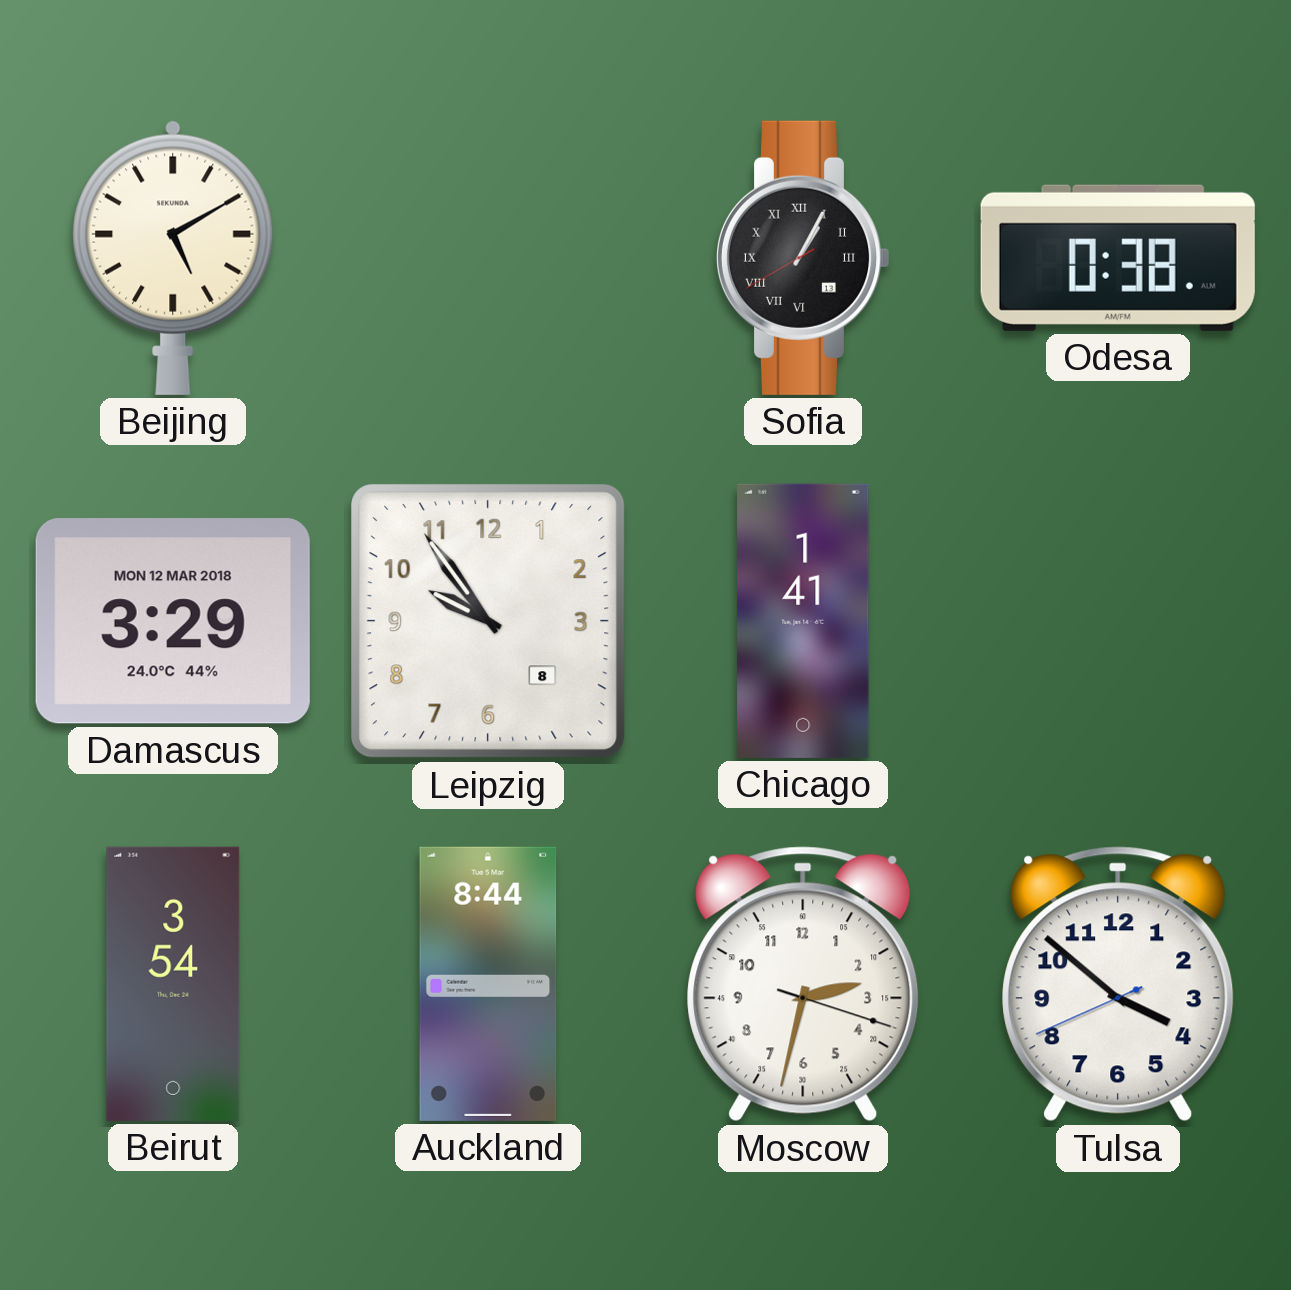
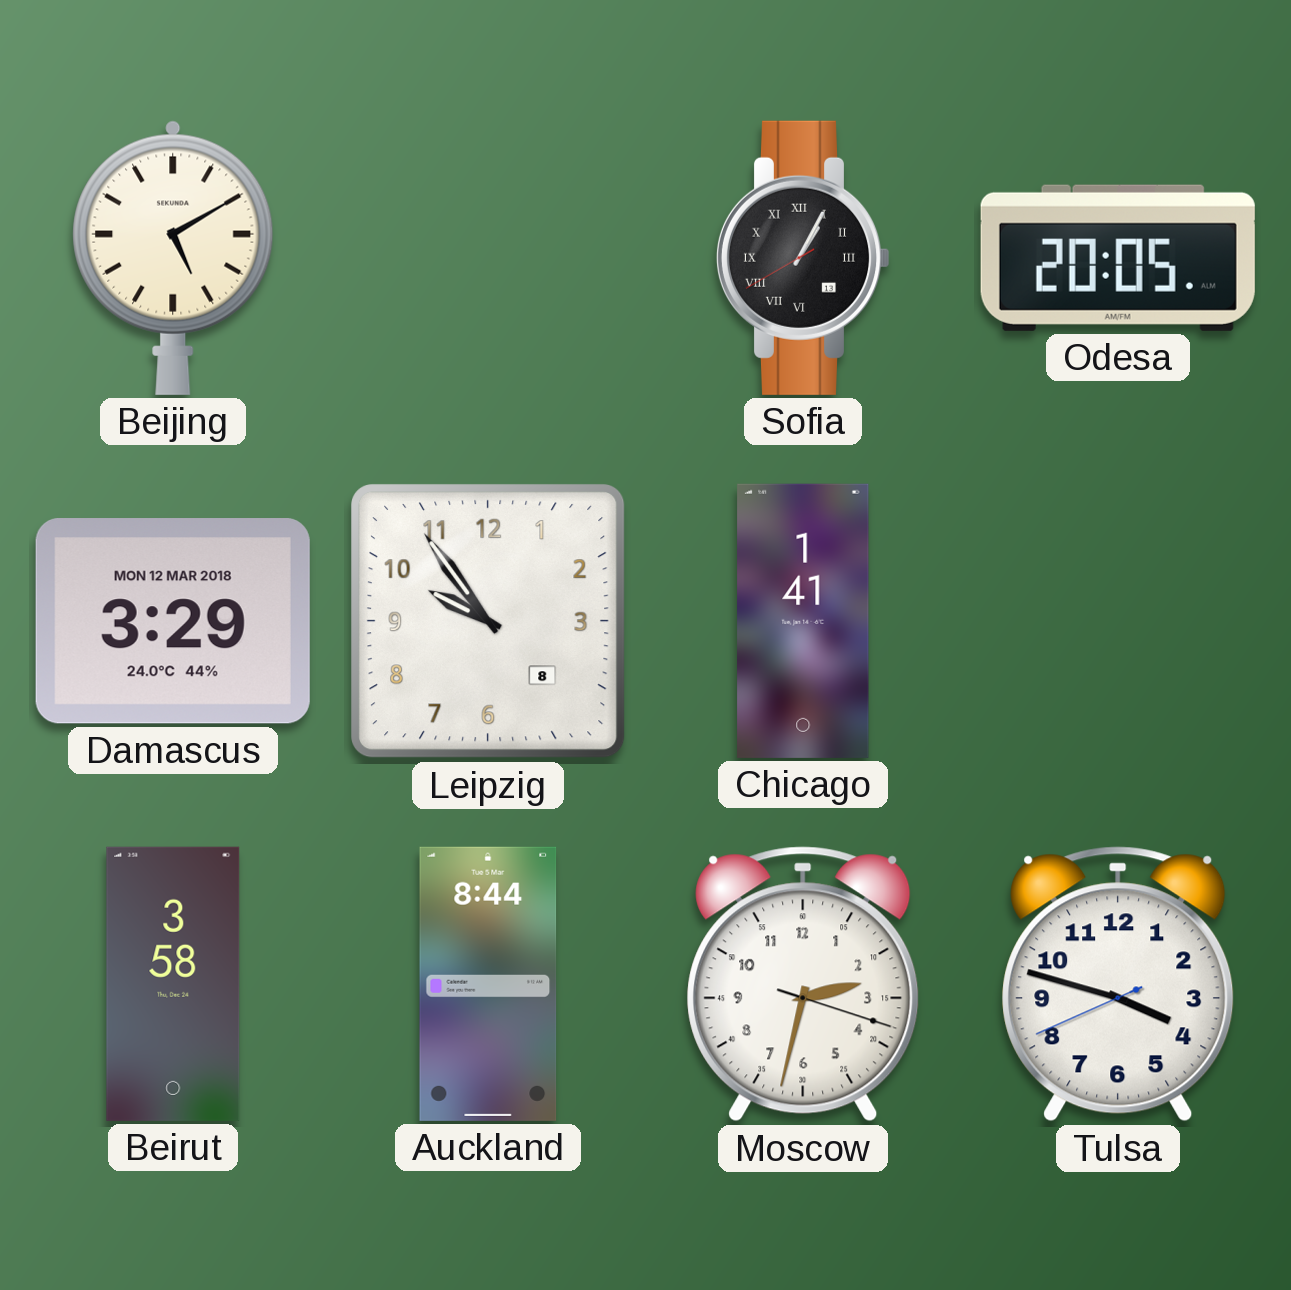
Odesa: 0:38 -> 20:05
Beirut: 3:54 -> 3:58
Tulsa: 3:51 -> 3:47
